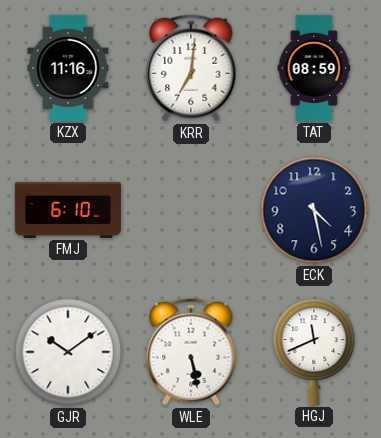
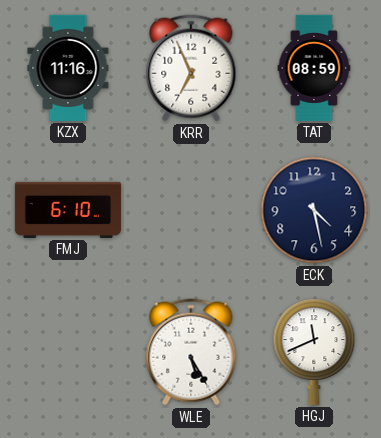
KRR: 7:01 -> 6:56
GJR: 10:09 -> none
WLE: 5:28 -> 5:25
